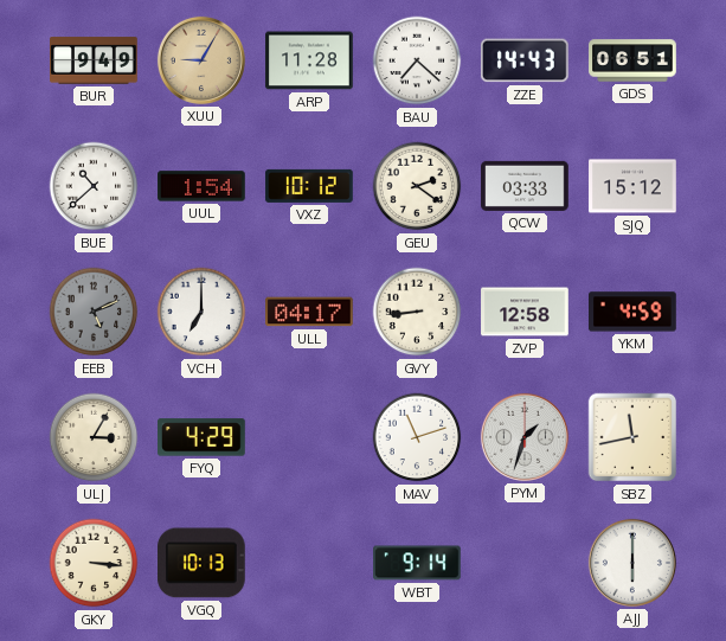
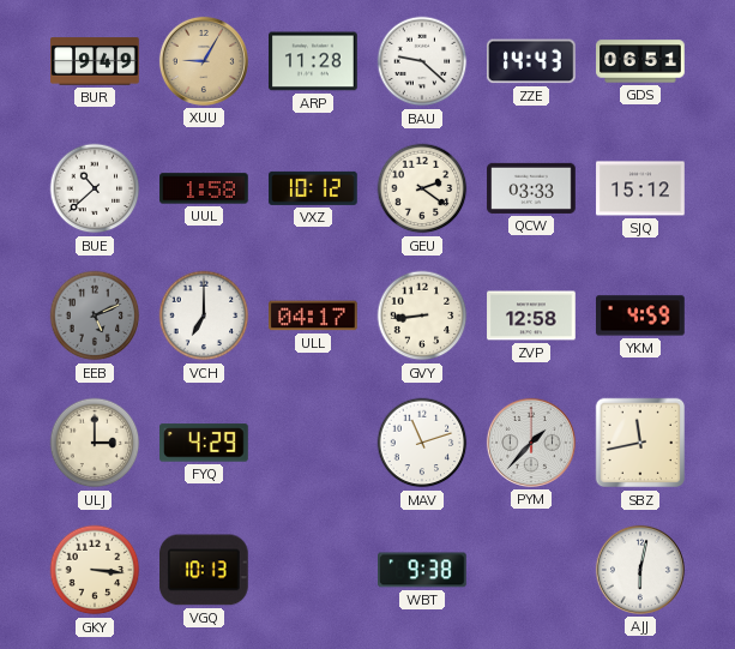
BAU: 7:22 -> 9:22
UUL: 1:54 -> 1:58
ULJ: 3:05 -> 3:00
PYM: 1:33 -> 1:37
WBT: 9:14 -> 9:38
AJJ: 6:00 -> 6:02
